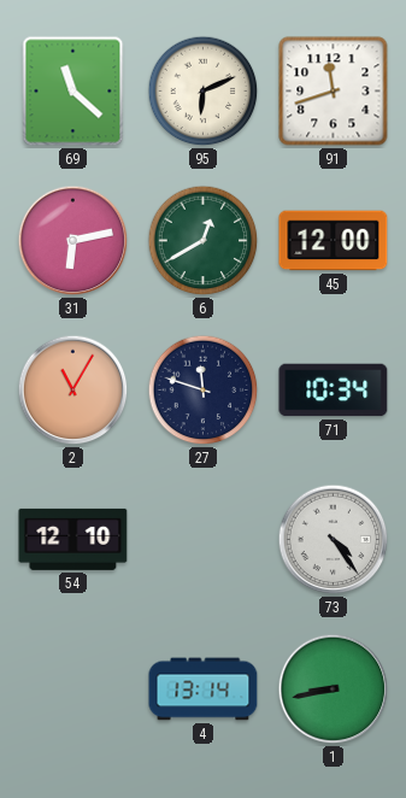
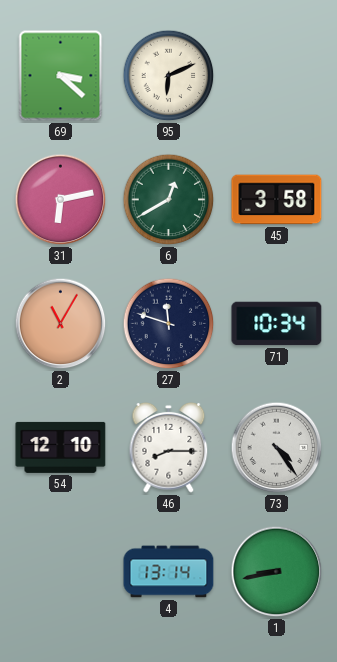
69: 11:22 -> 3:22
91: 11:42 -> none
45: 12:00 -> 3:58
46: none -> 8:15
